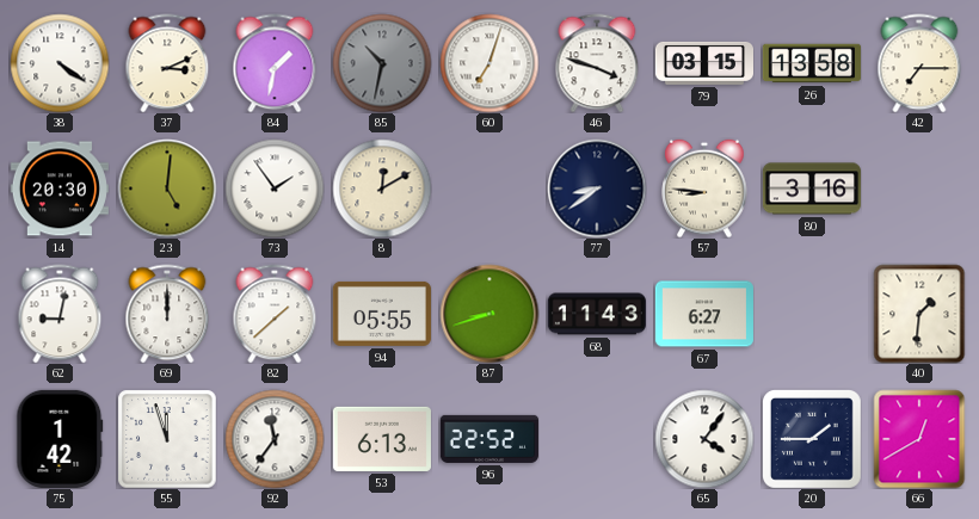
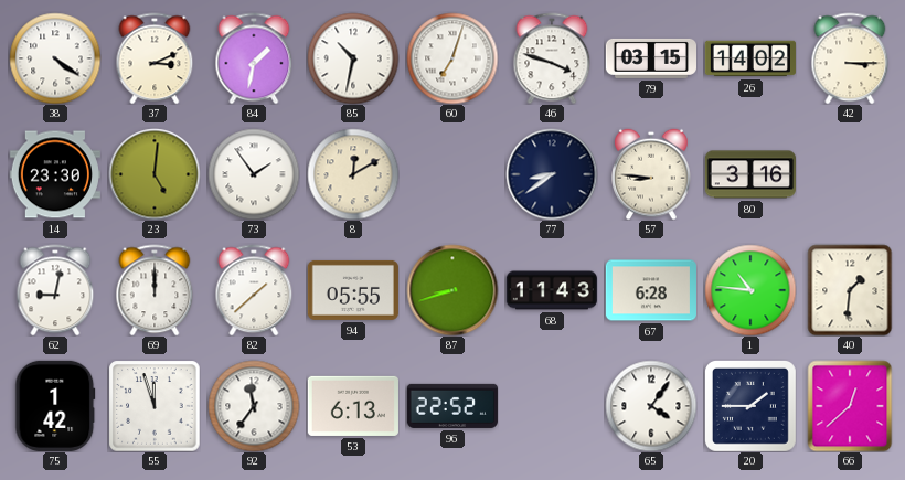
85 dial: grey -> white
26: 13:58 -> 14:02
42: 7:15 -> 3:15
14: 20:30 -> 23:30
67: 6:27 -> 6:28
1: none -> 10:46
66: 12:40 -> 12:38
